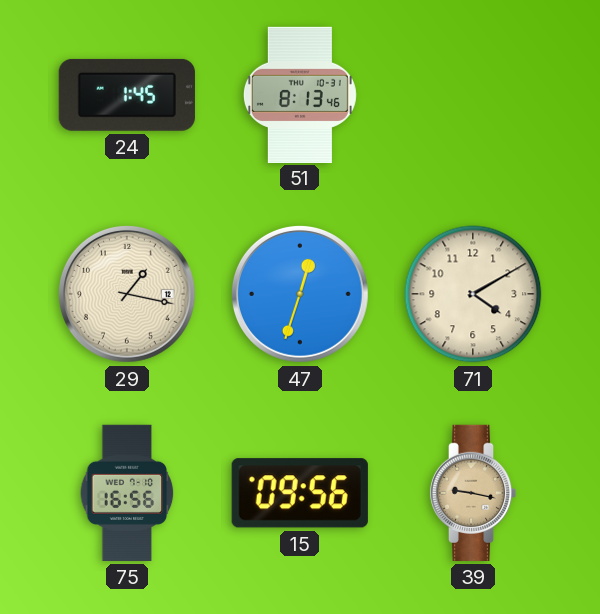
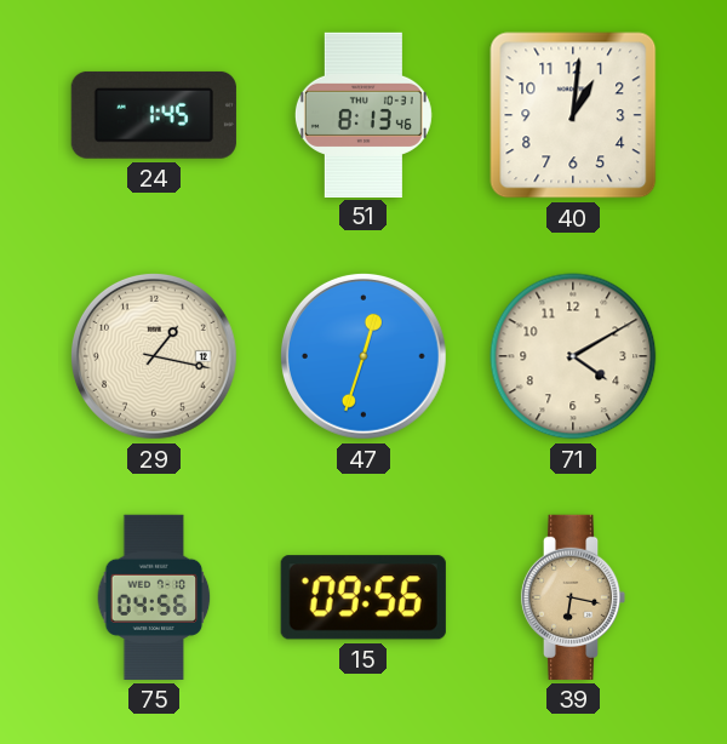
40: none -> 1:01
75: 16:56 -> 04:56
39: 9:17 -> 6:17
